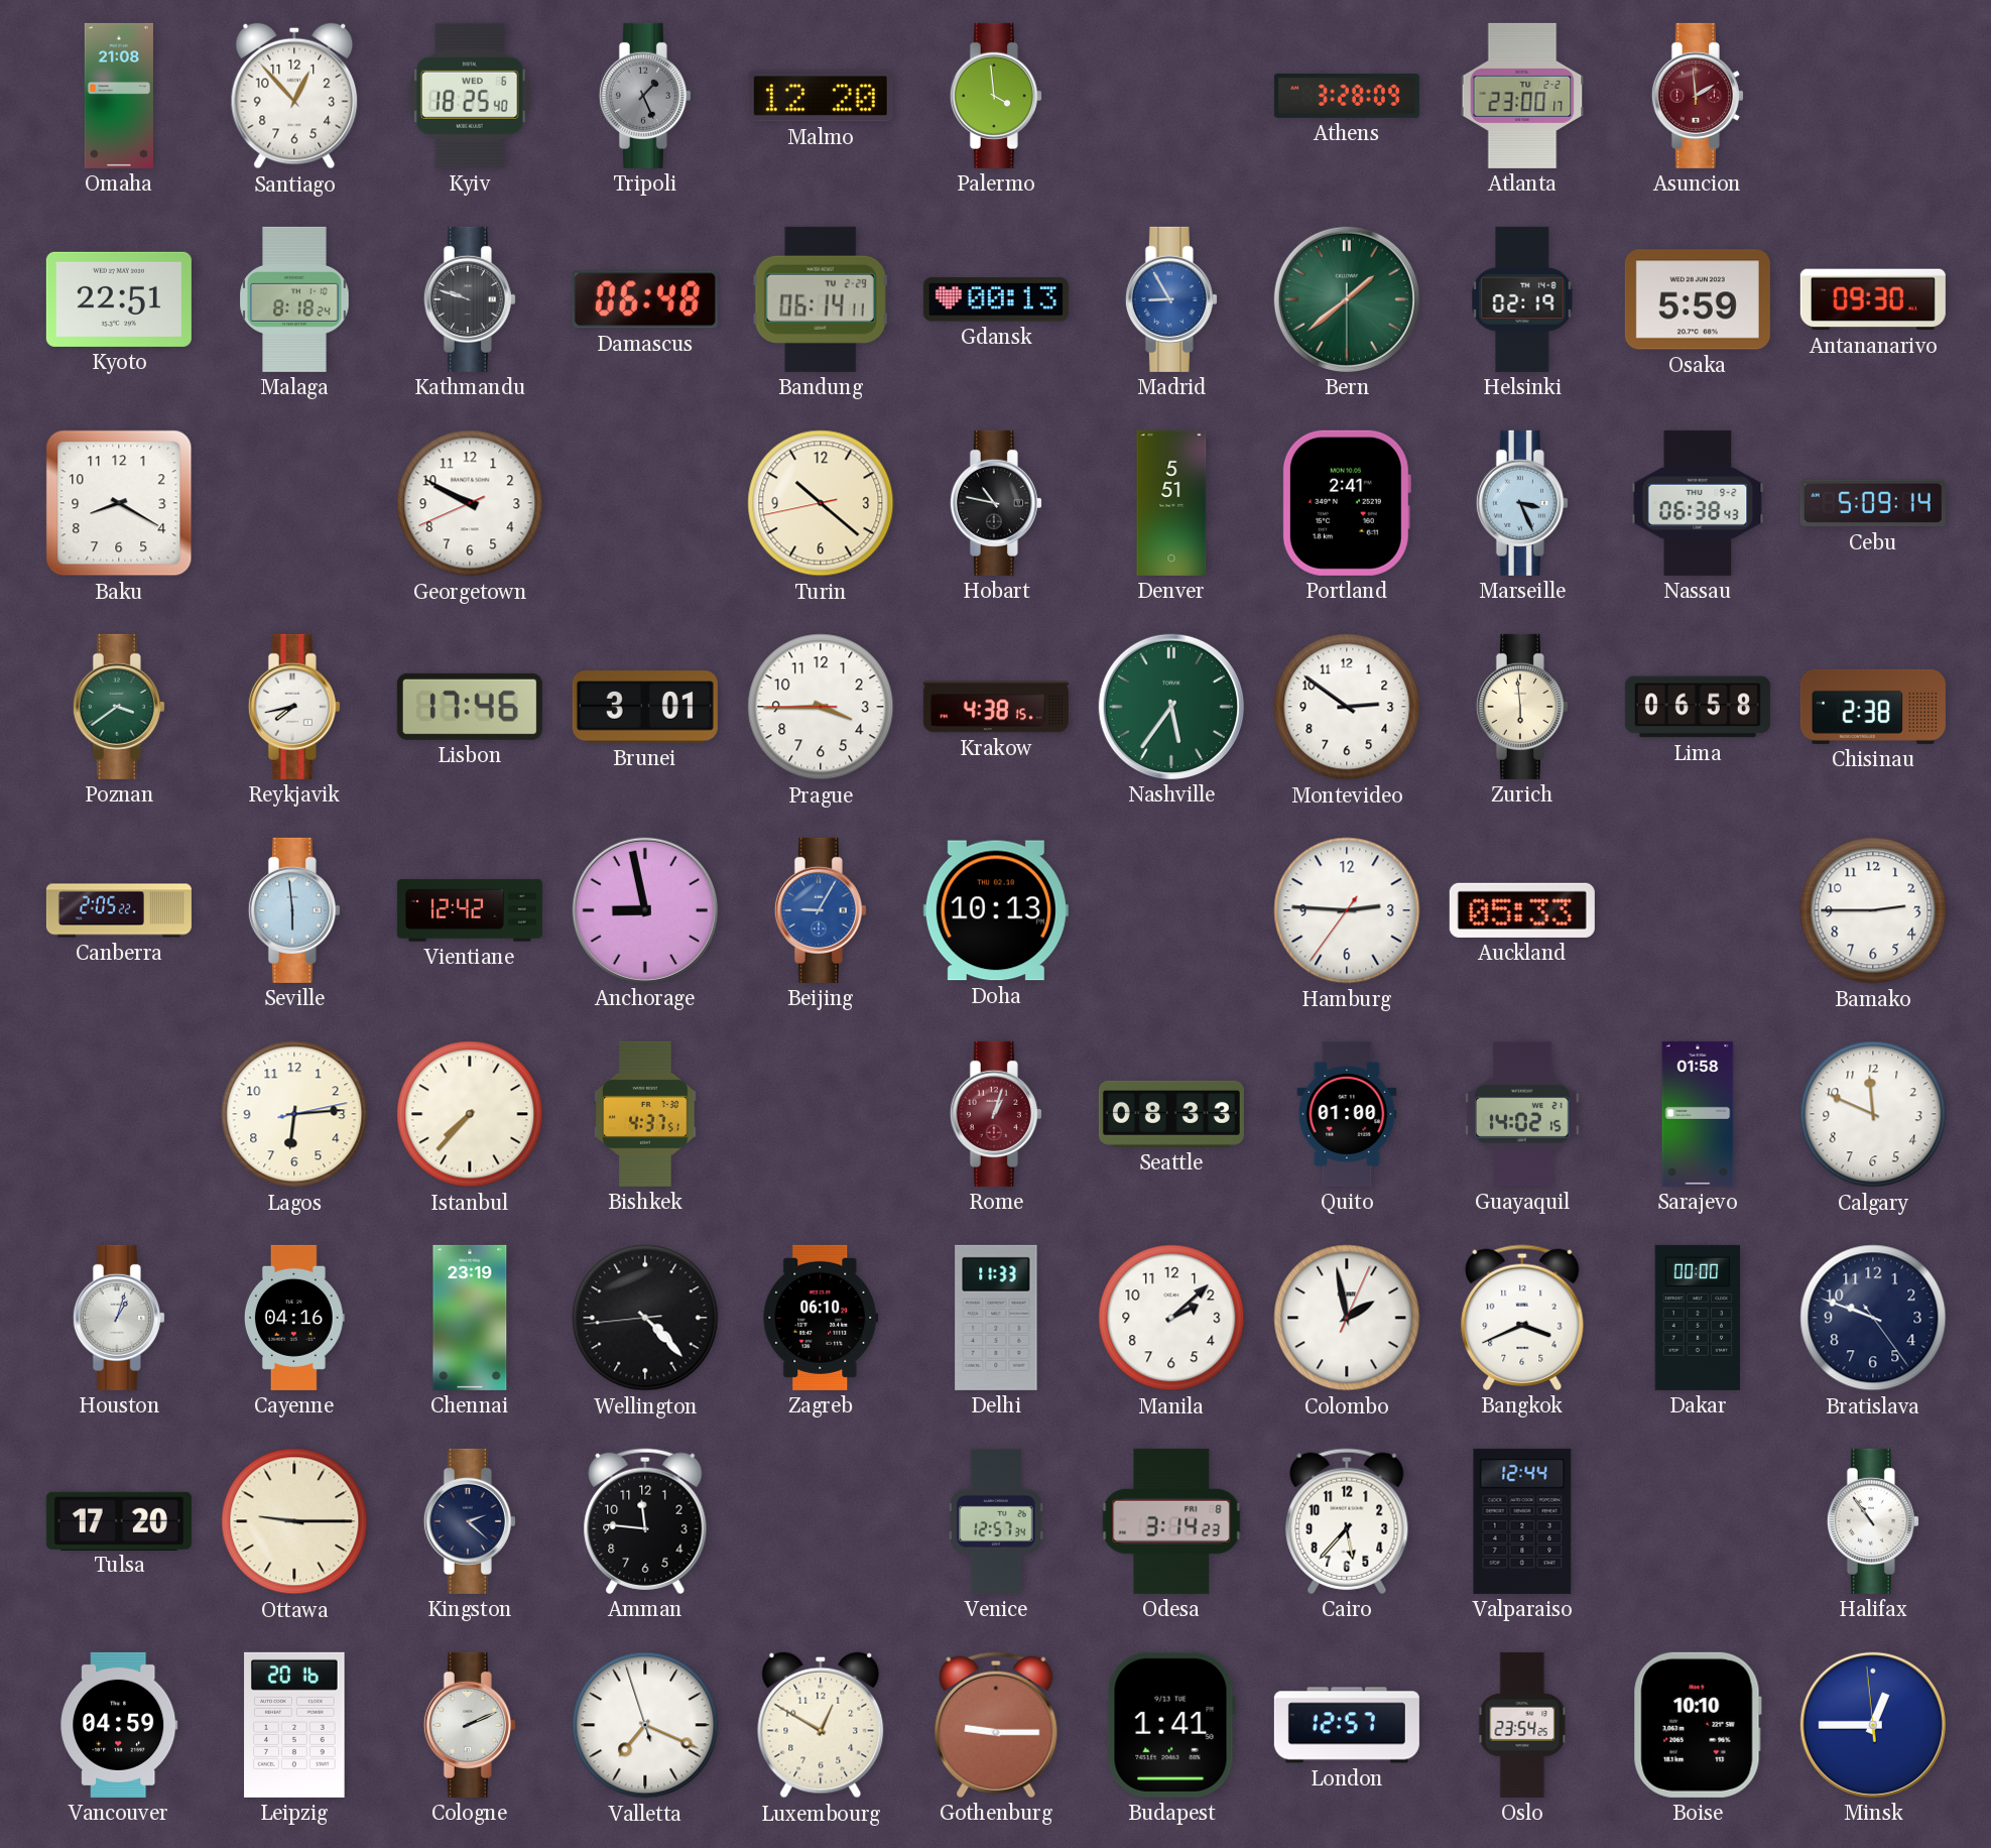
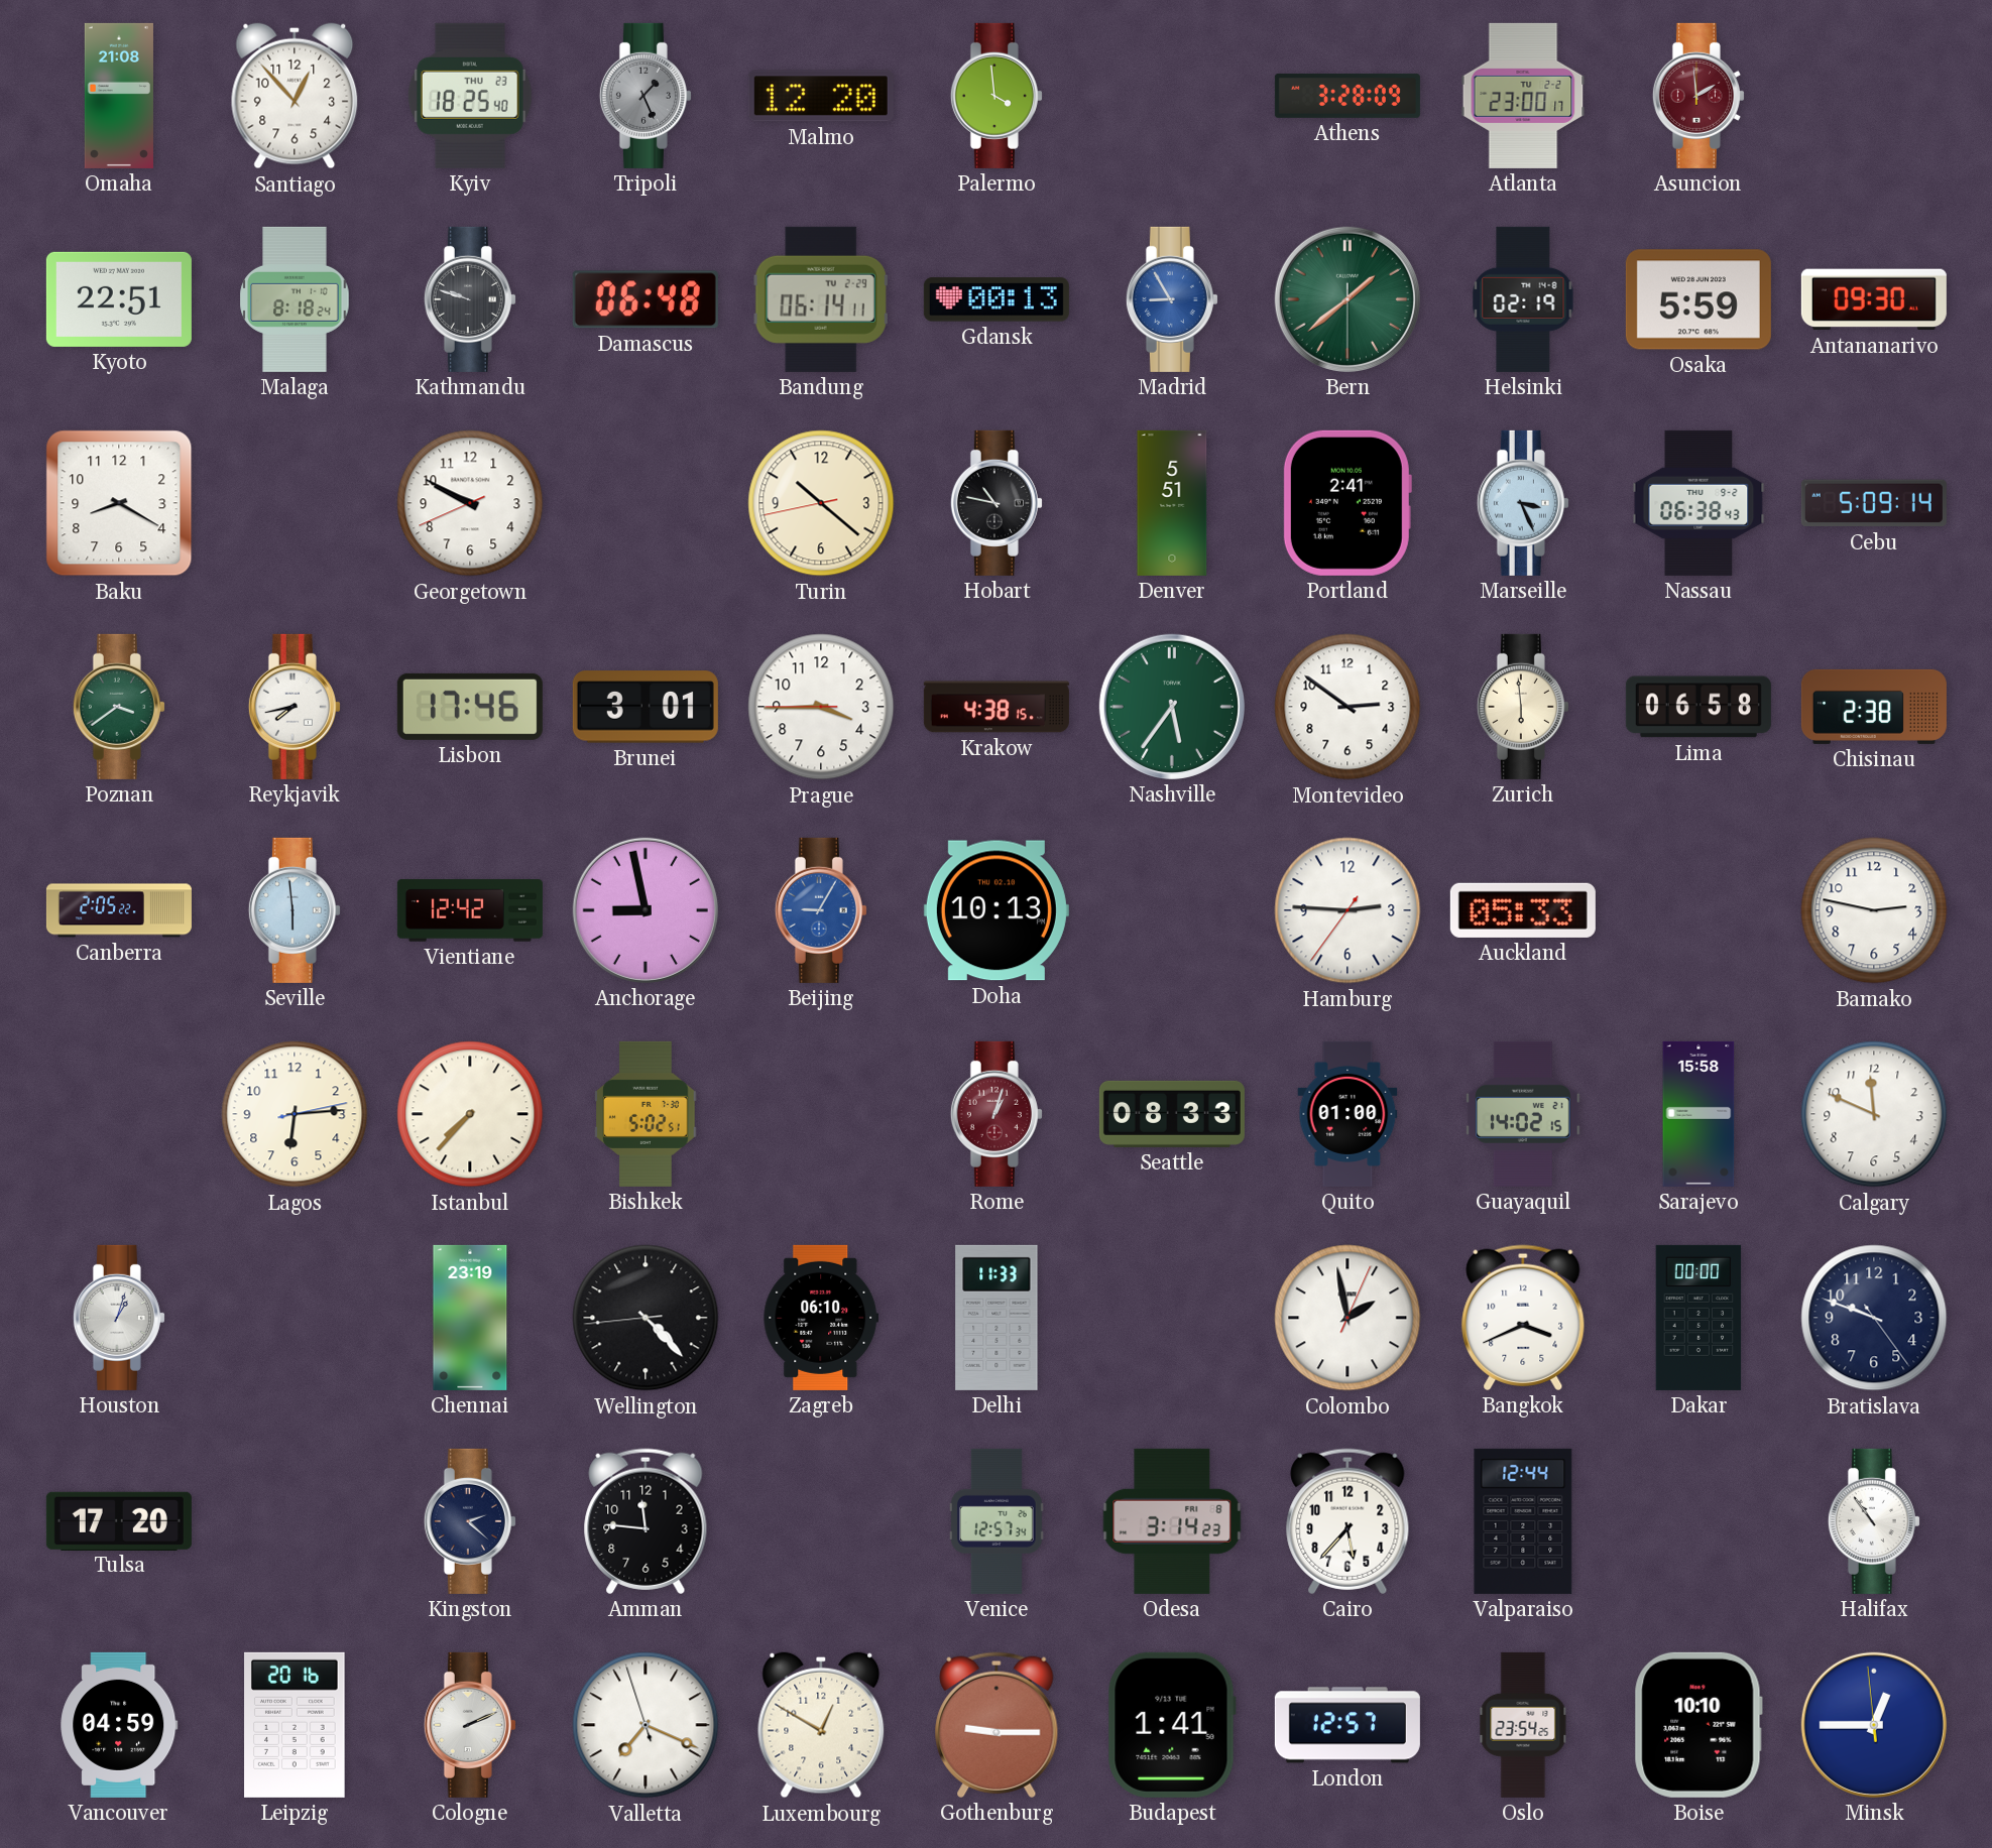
Kyiv date: WED 6 -> THU 23
Bamako: 2:45 -> 2:47
Bishkek: 4:37 -> 5:02
Sarajevo: 01:58 -> 15:58
Cayenne: 04:16 -> none
Manila: 2:08 -> none
Ottawa: 9:15 -> none
